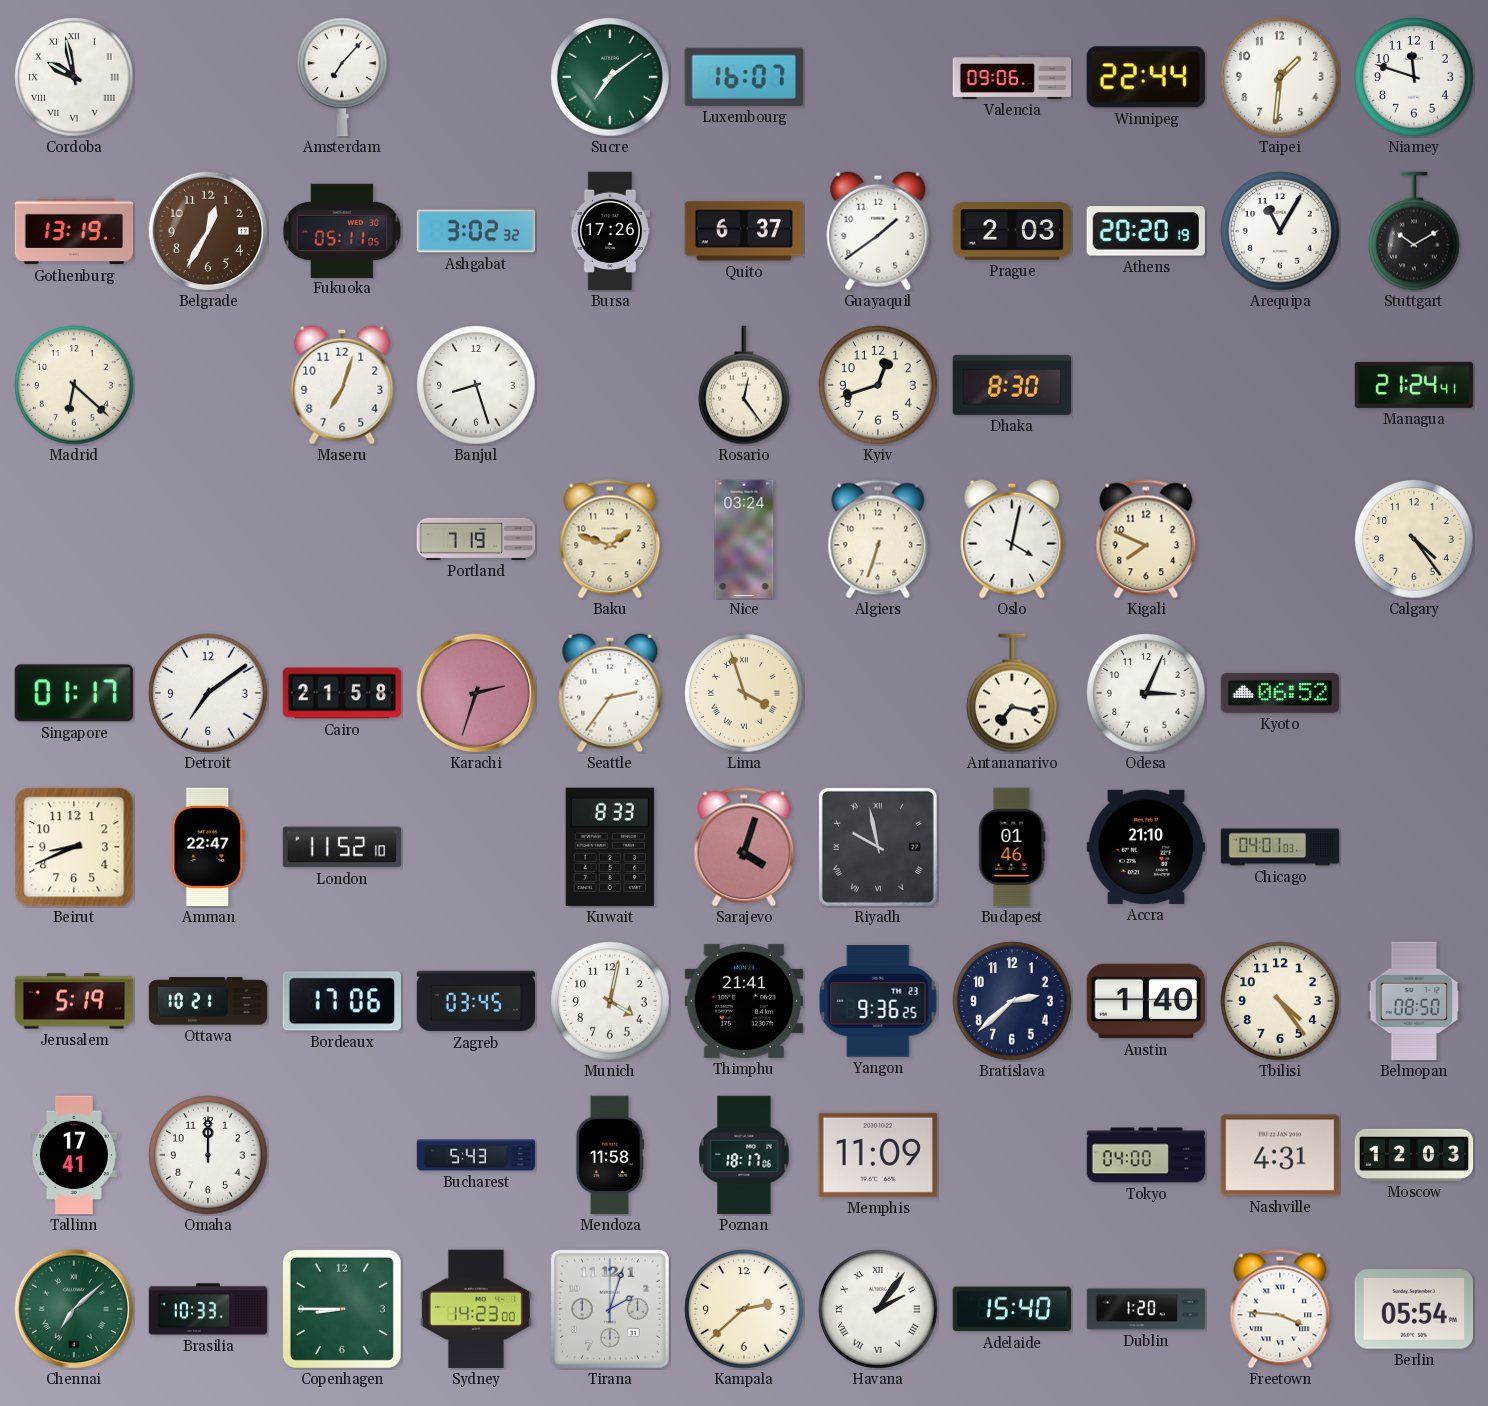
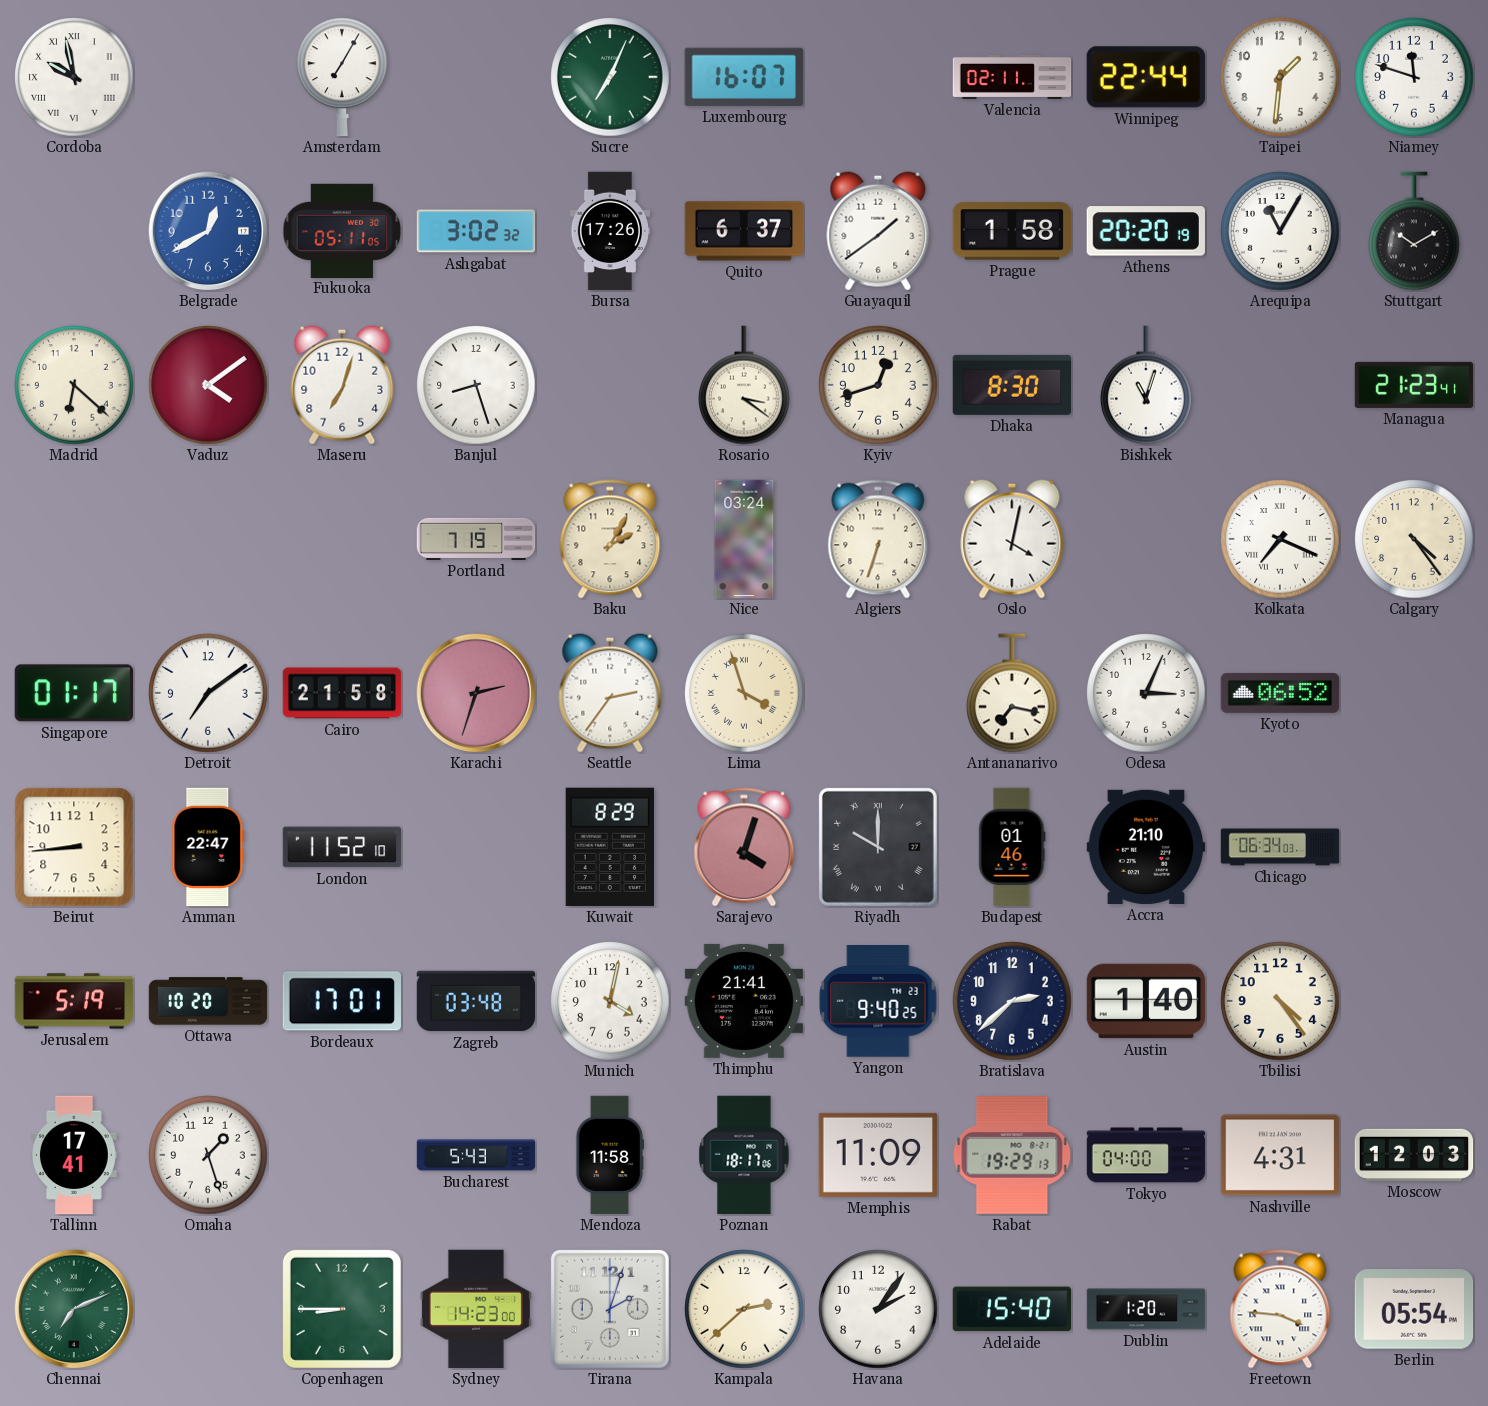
Amsterdam: 7:07 -> 7:05
Sucre: 7:09 -> 7:04
Valencia: 09:06 -> 02:11
Gothenburg: 13:19 -> none
Belgrade: 12:35 -> 12:40
Belgrade dial: brown -> blue
Prague: 2:03 -> 1:58
Vaduz: none -> 4:09
Rosario: 12:24 -> 3:21
Bishkek: none -> 11:03
Managua: 21:24 -> 21:23
Baku: 1:48 -> 2:05
Kigali: 7:49 -> none
Kolkata: none -> 7:19
Beirut: 8:41 -> 8:44
Kuwait: 8:33 -> 8:29
Riyadh: 9:58 -> 10:00
Chicago: 04:01 -> 06:34
Ottawa: 10:21 -> 10:20
Bordeaux: 17:06 -> 17:01
Zagreb: 03:45 -> 03:48
Yangon: 9:36 -> 9:40
Belmopan: 08:50 -> none
Omaha: 12:00 -> 1:27
Rabat: none -> 19:29
Chennai: 7:08 -> 7:11
Brasilia: 10:33 -> none
Havana numerals: Roman -> Arabic
